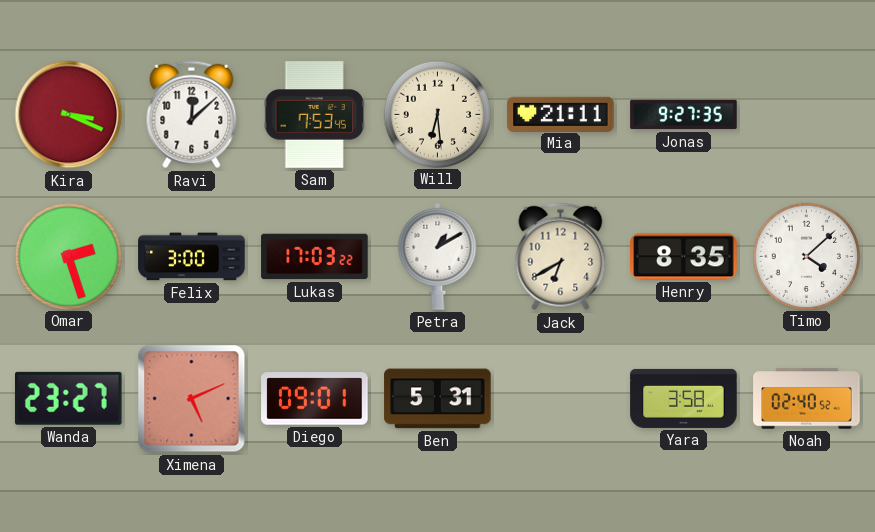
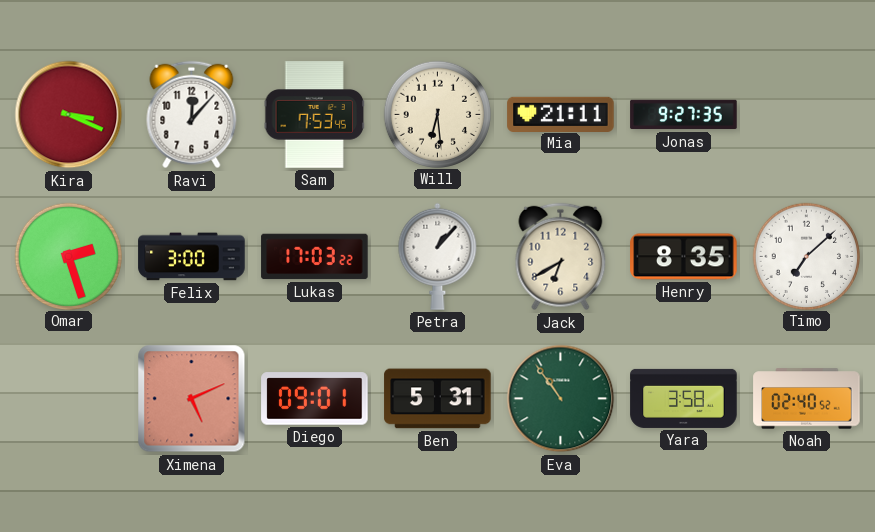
Ravi: 12:08 -> 12:07
Petra: 1:10 -> 1:07
Timo: 4:08 -> 7:08
Wanda: 23:27 -> none
Eva: none -> 10:54
